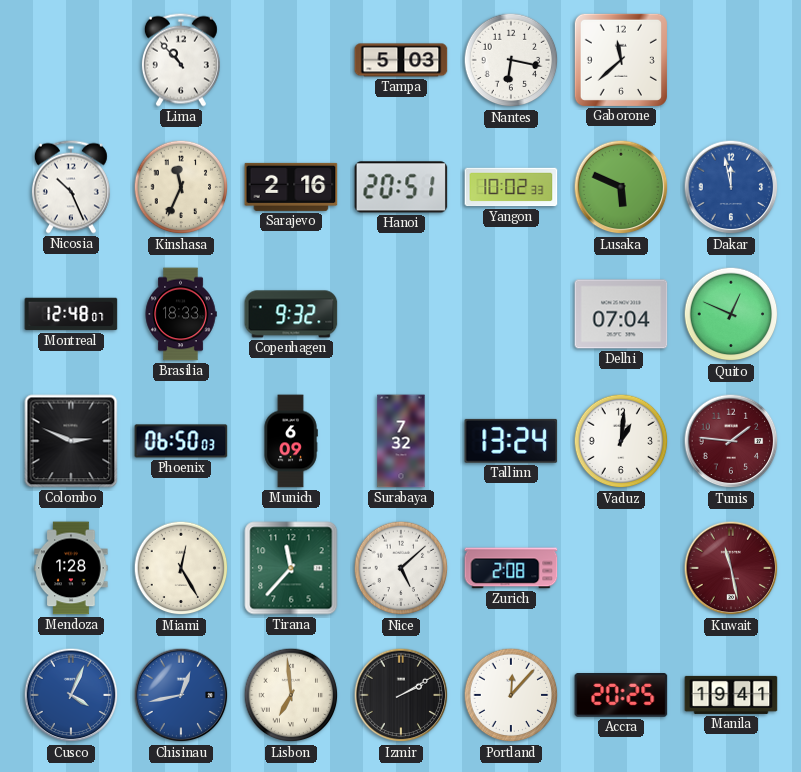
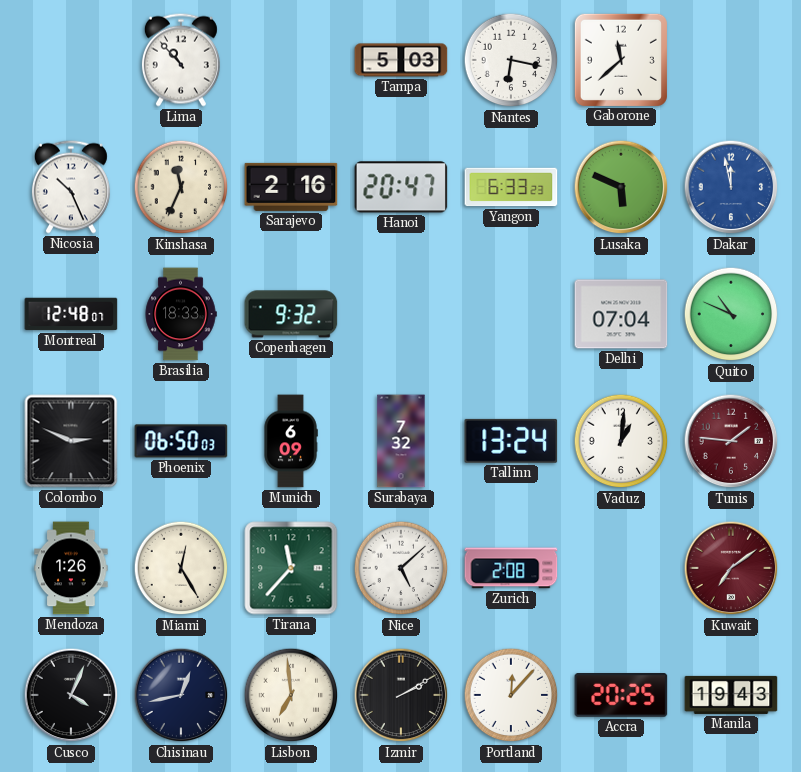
Hanoi: 20:51 -> 20:47
Yangon: 10:02 -> 6:33
Quito: 12:49 -> 10:49
Mendoza: 1:28 -> 1:26
Kuwait: 11:28 -> 7:09
Cusco dial: blue -> black
Chisinau dial: blue -> navy
Manila: 19:41 -> 19:43
